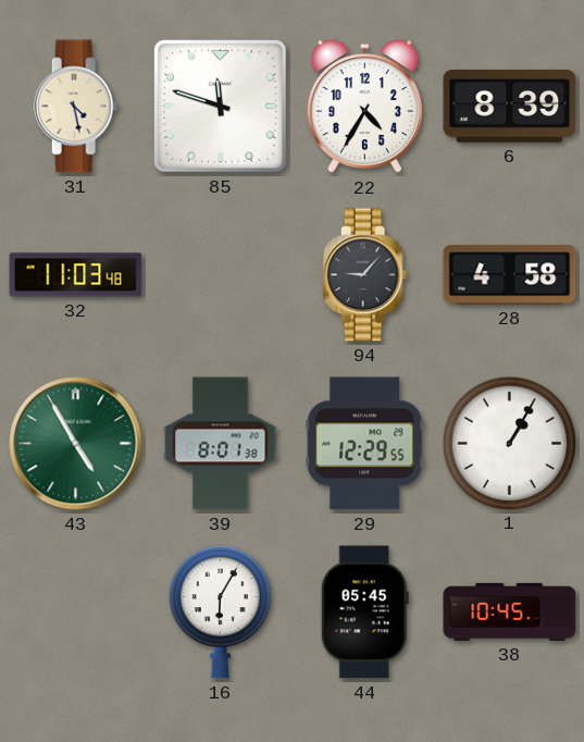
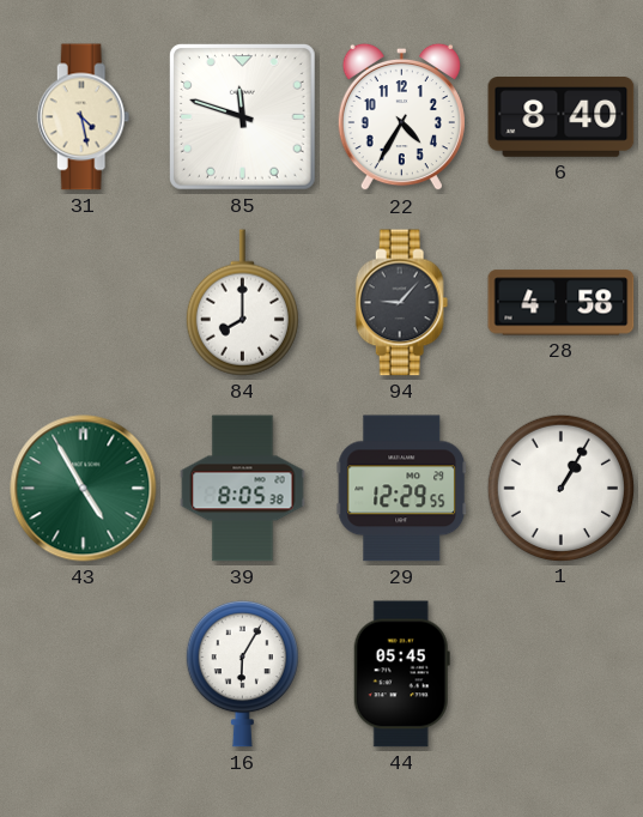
6: 8:39 -> 8:40
32: 11:03 -> none
84: none -> 8:00
39: 8:01 -> 8:05
38: 10:45 -> none
